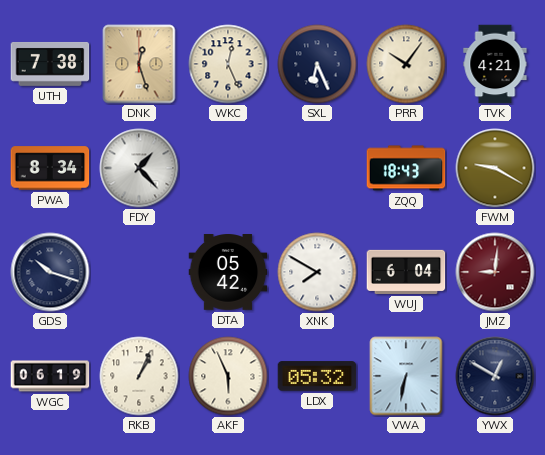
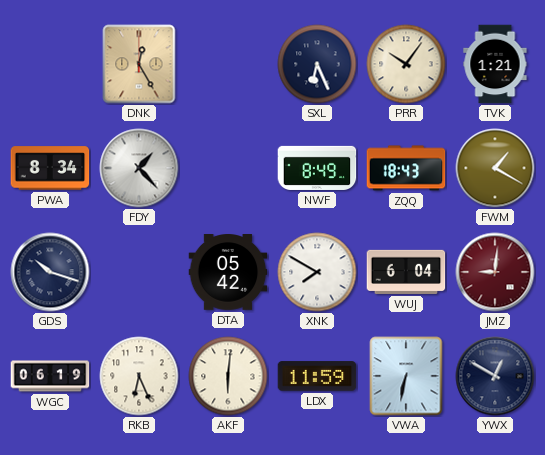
UTH: 7:38 -> none
DNK: 12:27 -> 12:25
WKC: 12:26 -> none
TVK: 4:21 -> 1:21
NWF: none -> 8:49
FWM: 9:20 -> 1:20
RKB: 1:04 -> 6:26
AKF: 5:56 -> 6:01
LDX: 05:32 -> 11:59
